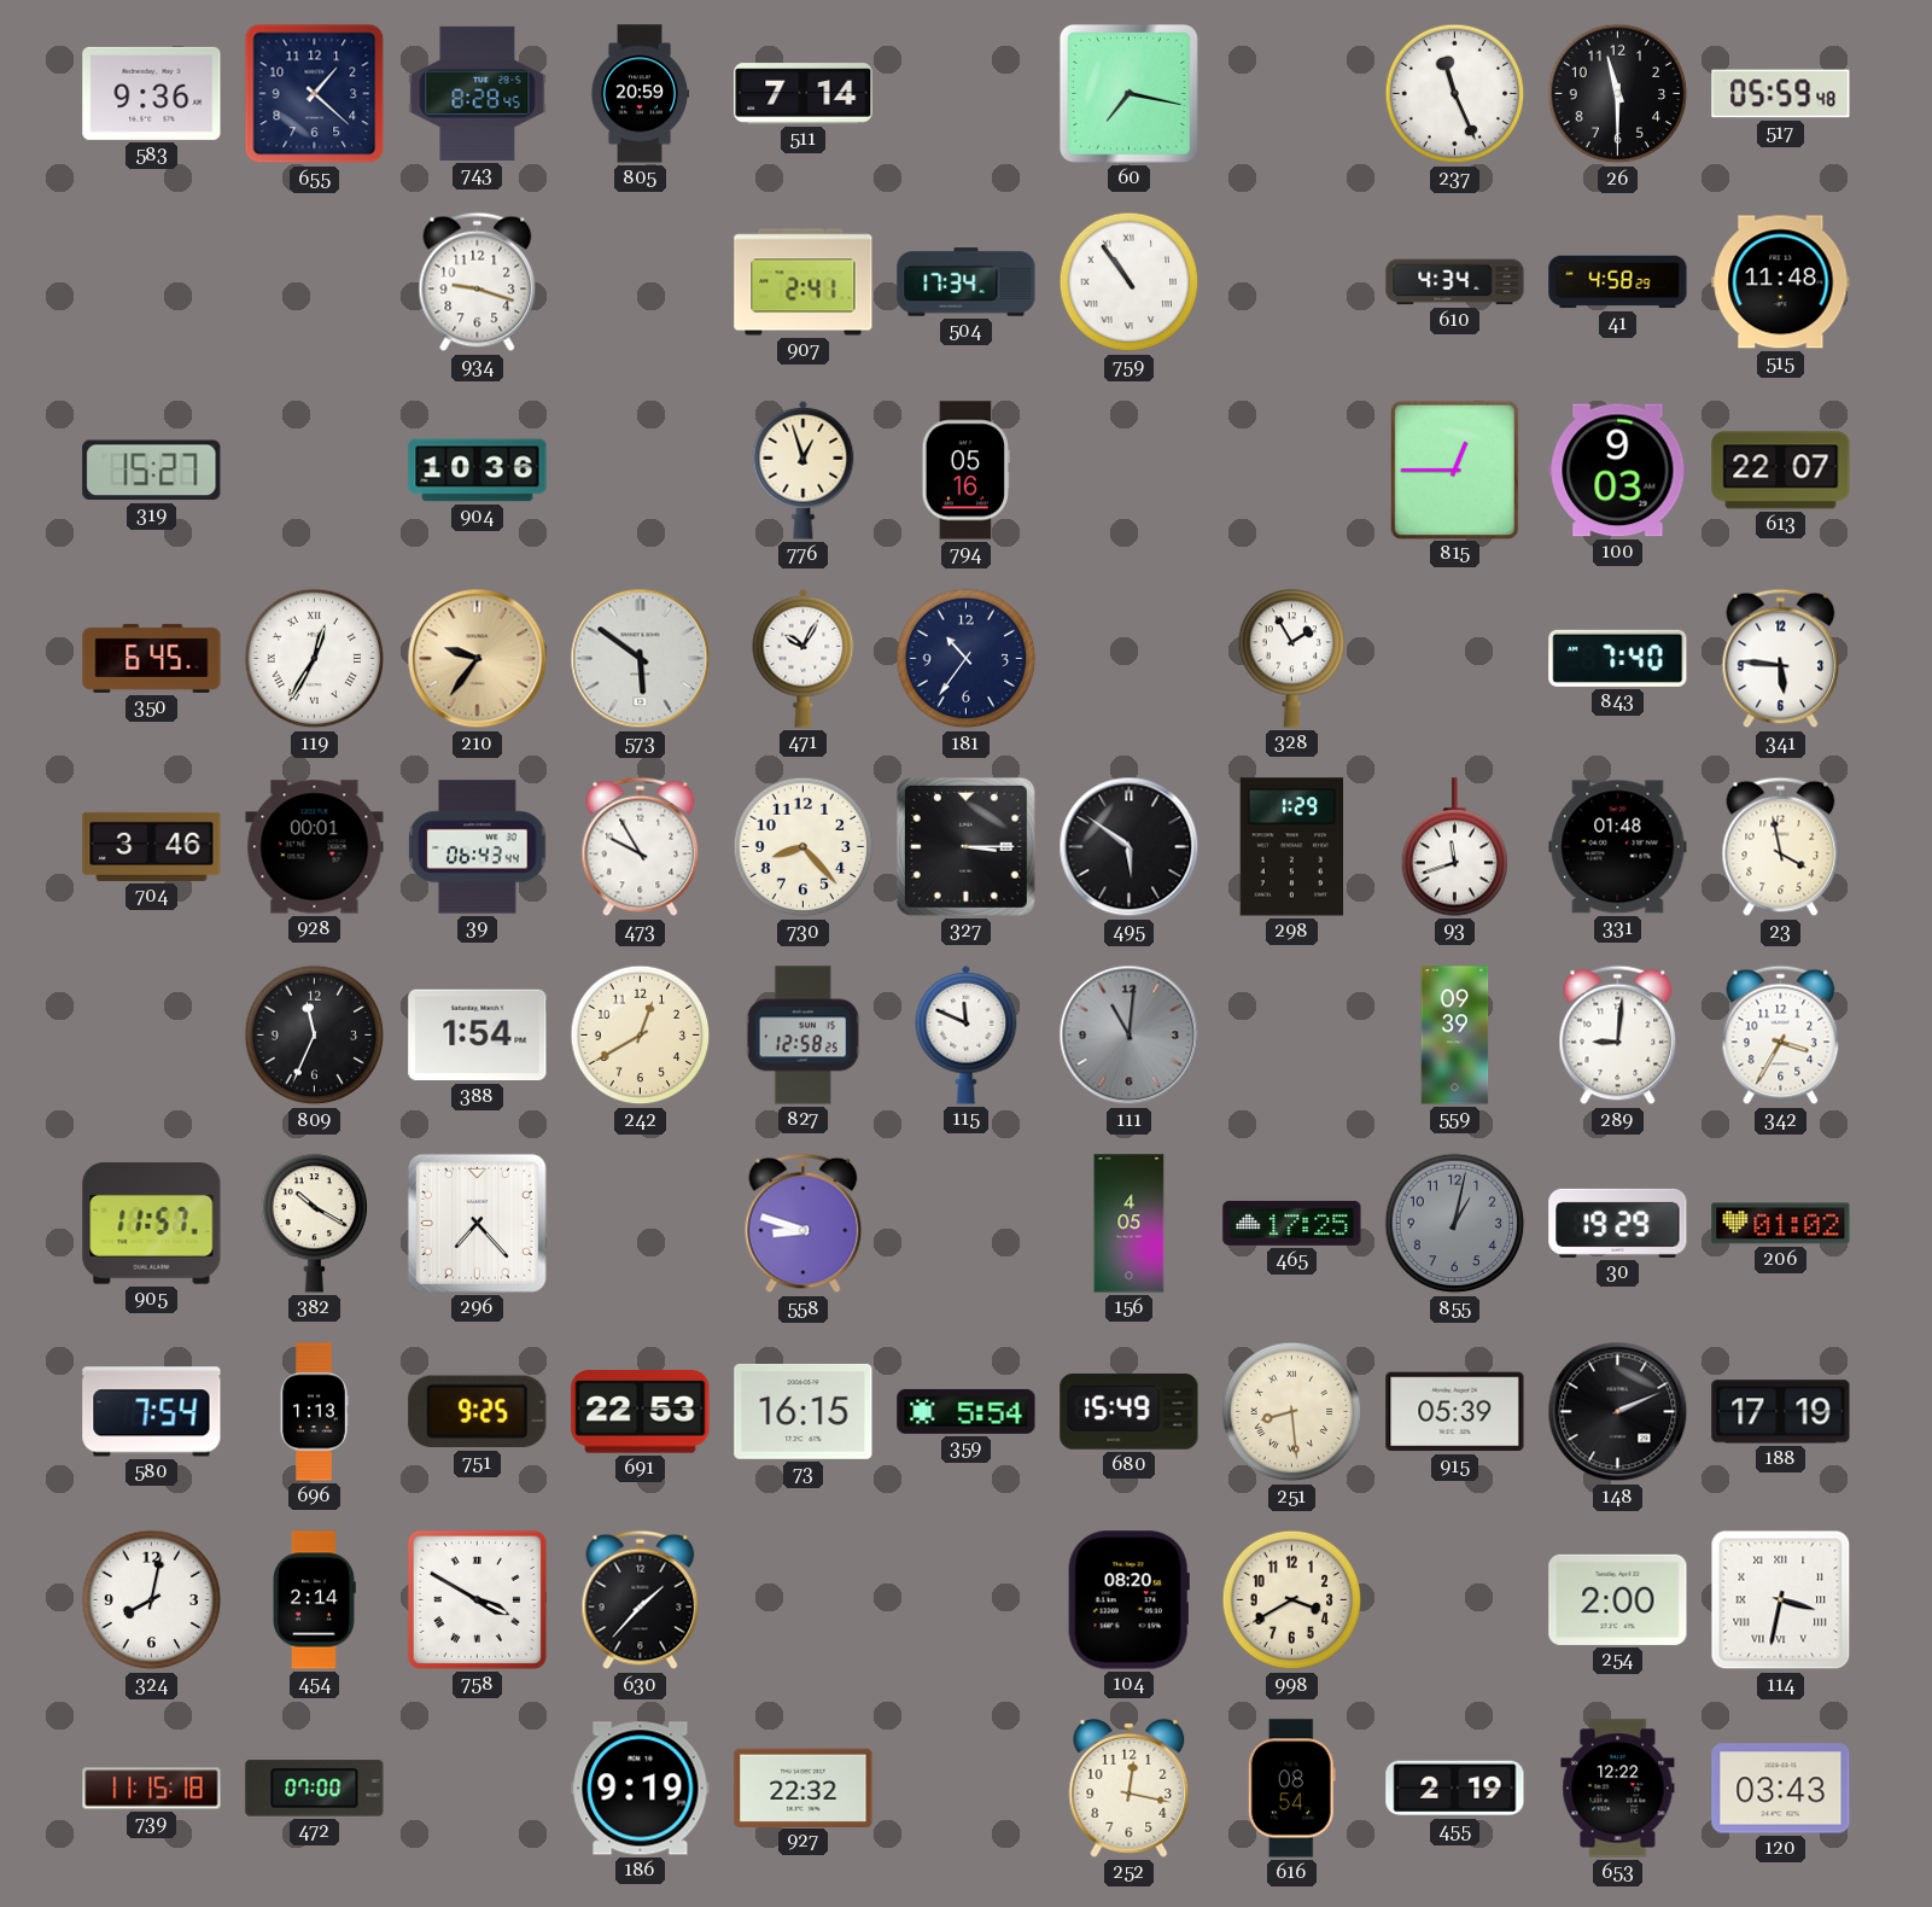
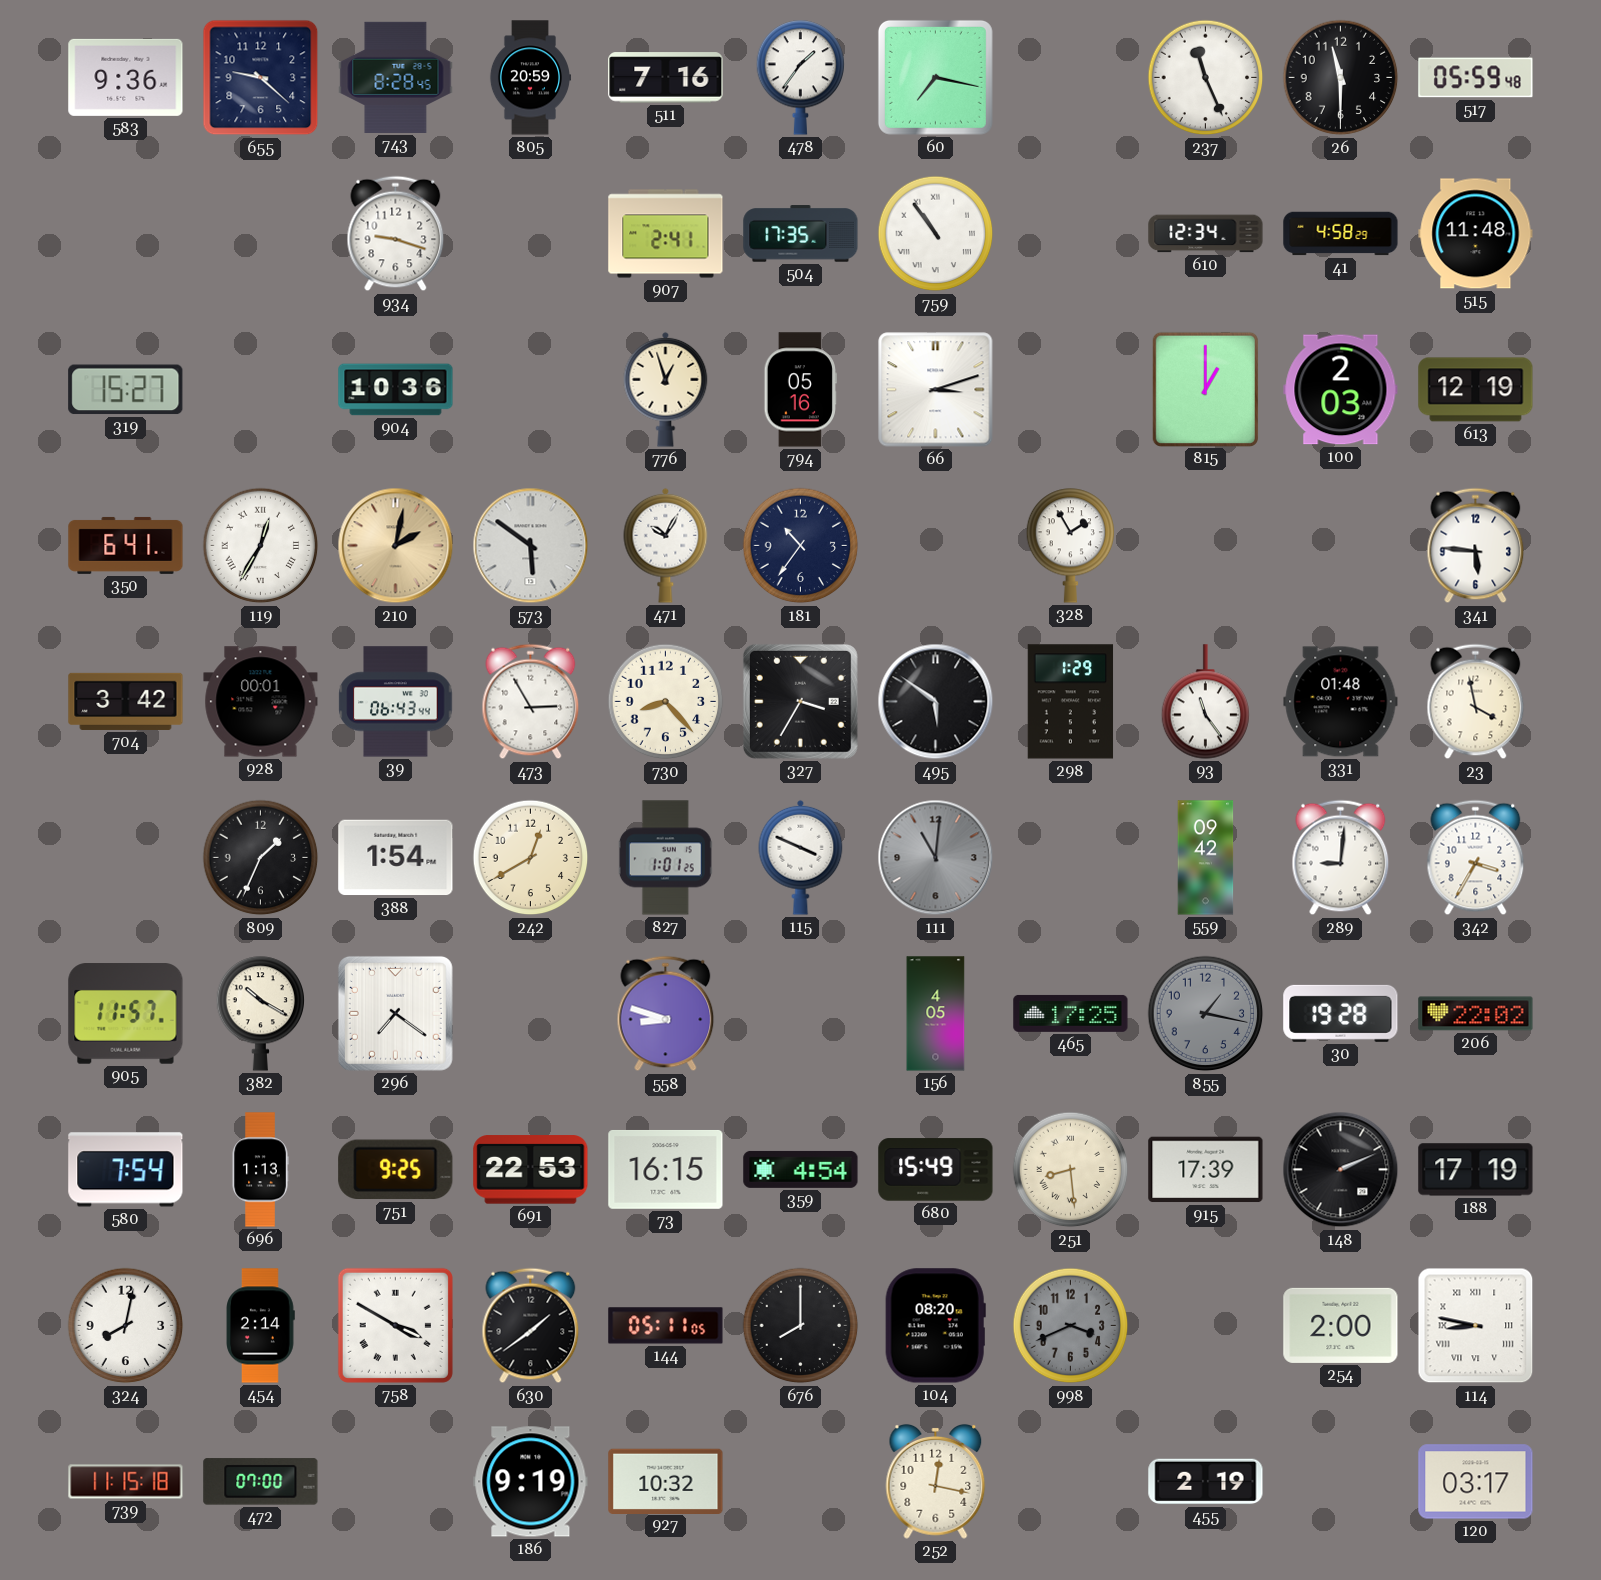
655: 1:22 -> 9:22
511: 7:14 -> 7:16
478: none -> 1:36
504: 17:34 -> 17:35
610: 4:34 -> 12:34
66: none -> 3:12
815: 12:45 -> 1:00
100: 9:03 -> 2:03
613: 22:07 -> 12:19
350: 6:45 -> 6:41
210: 9:36 -> 2:02
843: 7:40 -> none
704: 3:46 -> 3:42
473: 9:55 -> 2:55
327: 3:15 -> 3:35
93: 11:42 -> 11:24
809: 11:34 -> 1:34
827: 12:58 -> 1:01
115: 11:49 -> 3:49
559: 09:39 -> 09:42
296: 7:23 -> 7:21
855: 1:02 -> 1:17
30: 19:29 -> 19:28
206: 01:02 -> 22:02
359: 5:54 -> 4:54
915: 05:39 -> 17:39
630: 1:37 -> 1:39
144: none -> 05:11
676: none -> 8:00
998: 3:40 -> 3:41
998 dial: cream -> grey
114: 3:32 -> 8:47
927: 22:32 -> 10:32
616: 08:54 -> none
653: 12:22 -> none
120: 03:43 -> 03:17
